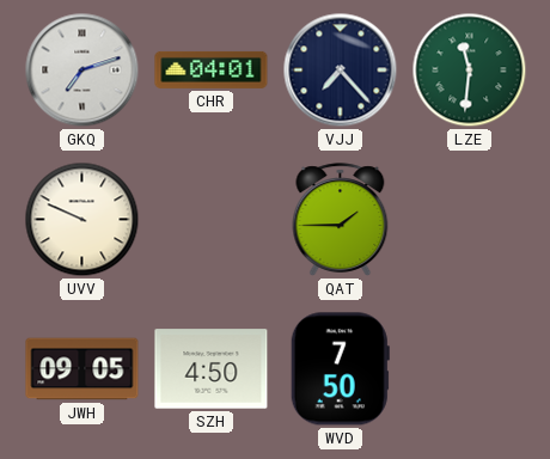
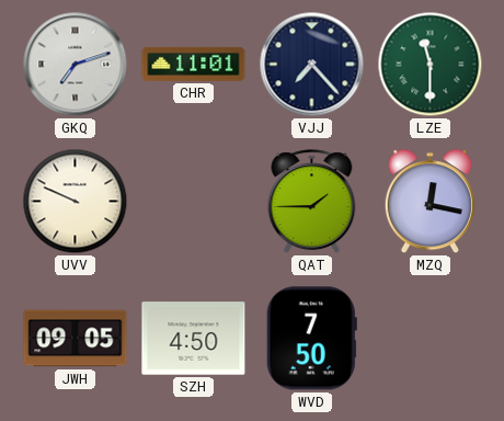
CHR: 04:01 -> 11:01
LZE: 11:31 -> 11:30
MZQ: none -> 12:17
